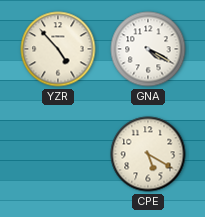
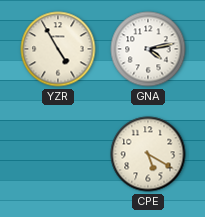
YZR: 4:53 -> 4:55
GNA: 4:20 -> 4:13
